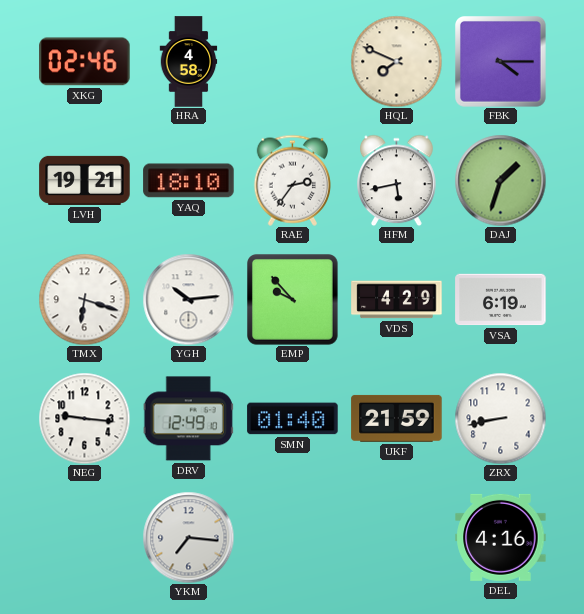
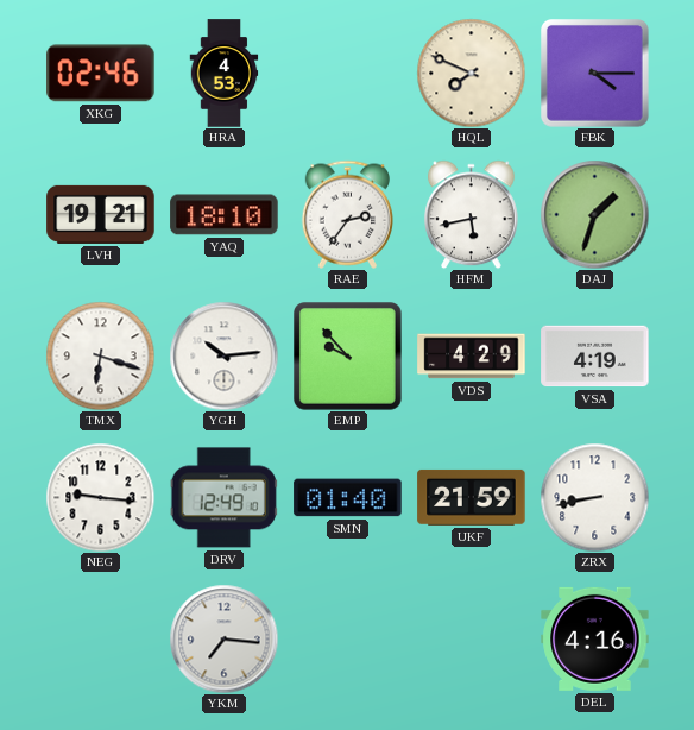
HRA: 4:58 -> 4:53
VSA: 6:19 -> 4:19
